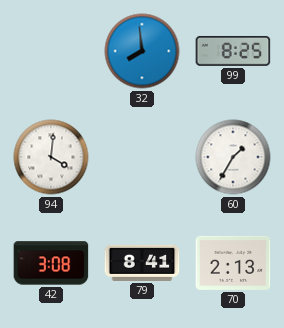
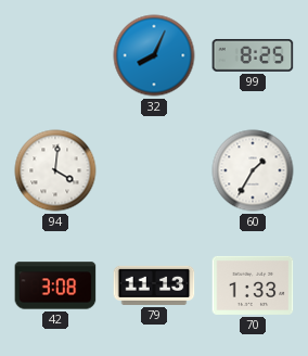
32: 7:59 -> 8:04
79: 8:41 -> 11:13
70: 2:13 -> 1:33
